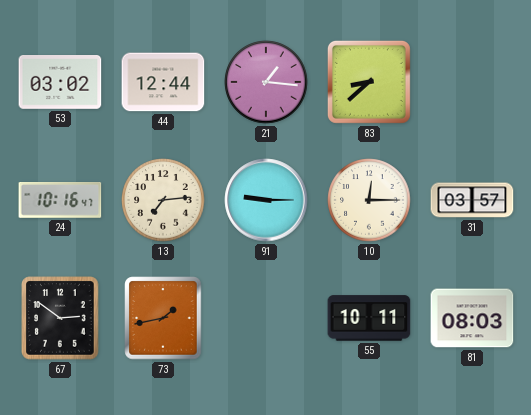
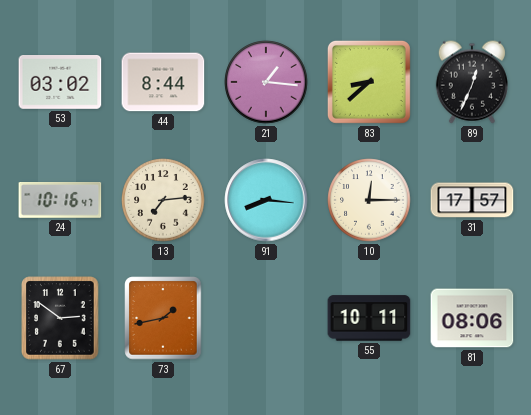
44: 12:44 -> 8:44
89: none -> 12:34
91: 9:15 -> 8:16
31: 03:57 -> 17:57
81: 08:03 -> 08:06
